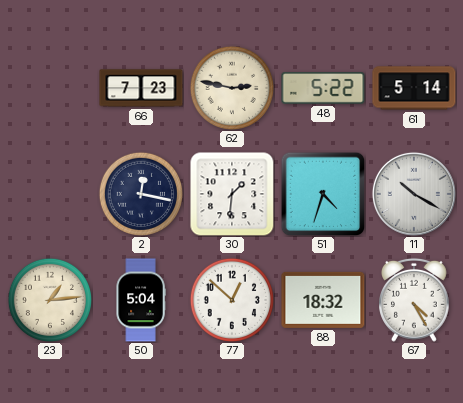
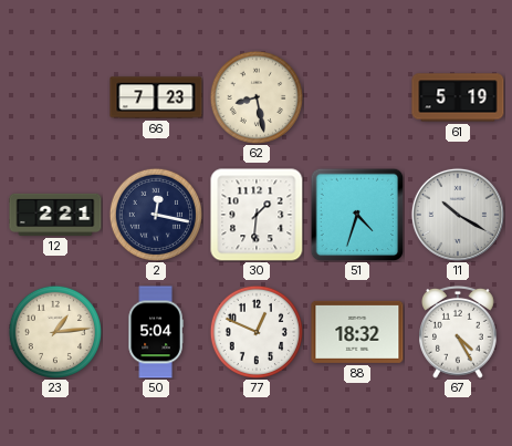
62: 2:47 -> 8:28
48: 5:22 -> none
61: 5:14 -> 5:19
12: none -> 2:21
77: 12:52 -> 12:49
